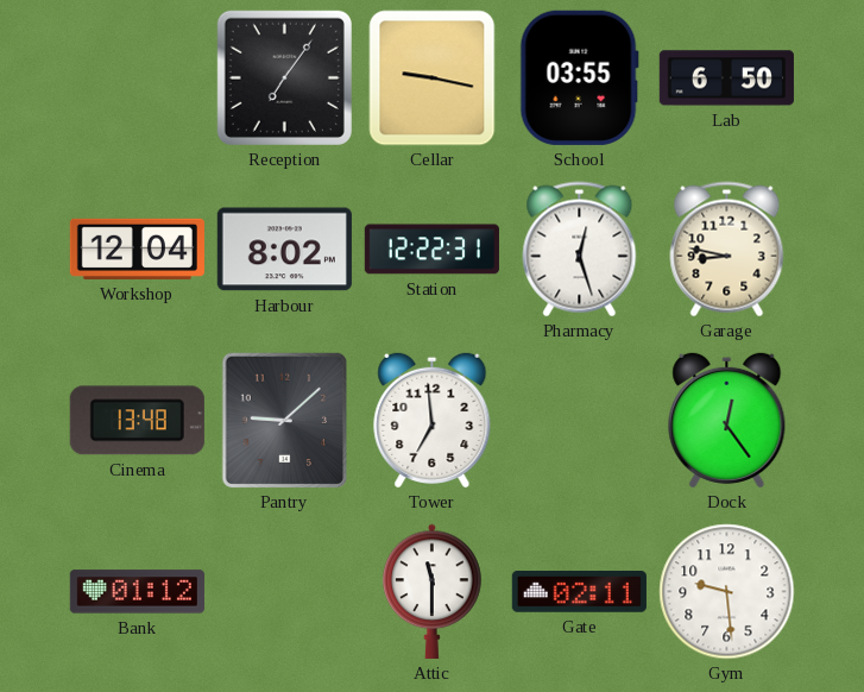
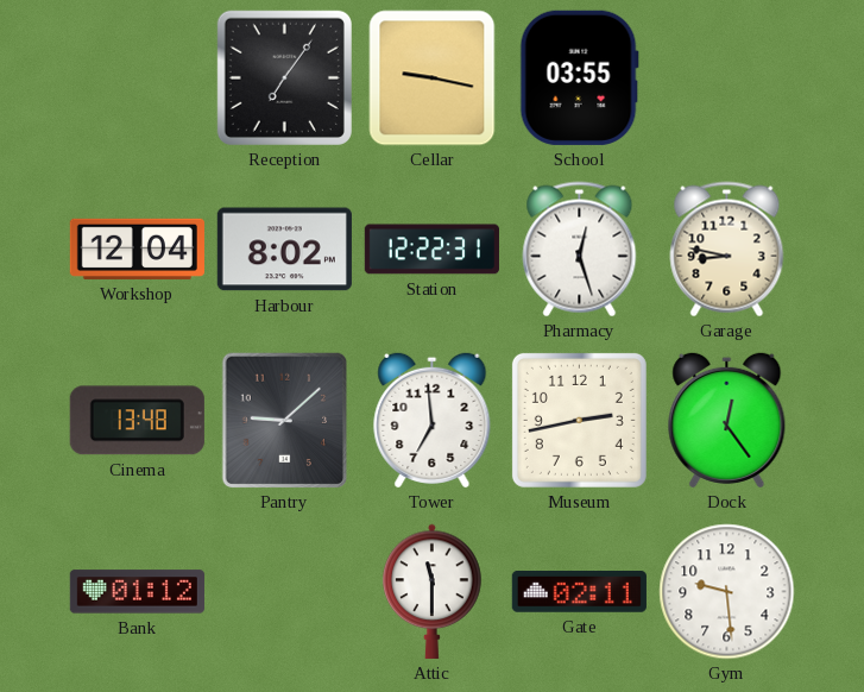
Lab: 6:50 -> none
Museum: none -> 2:43
